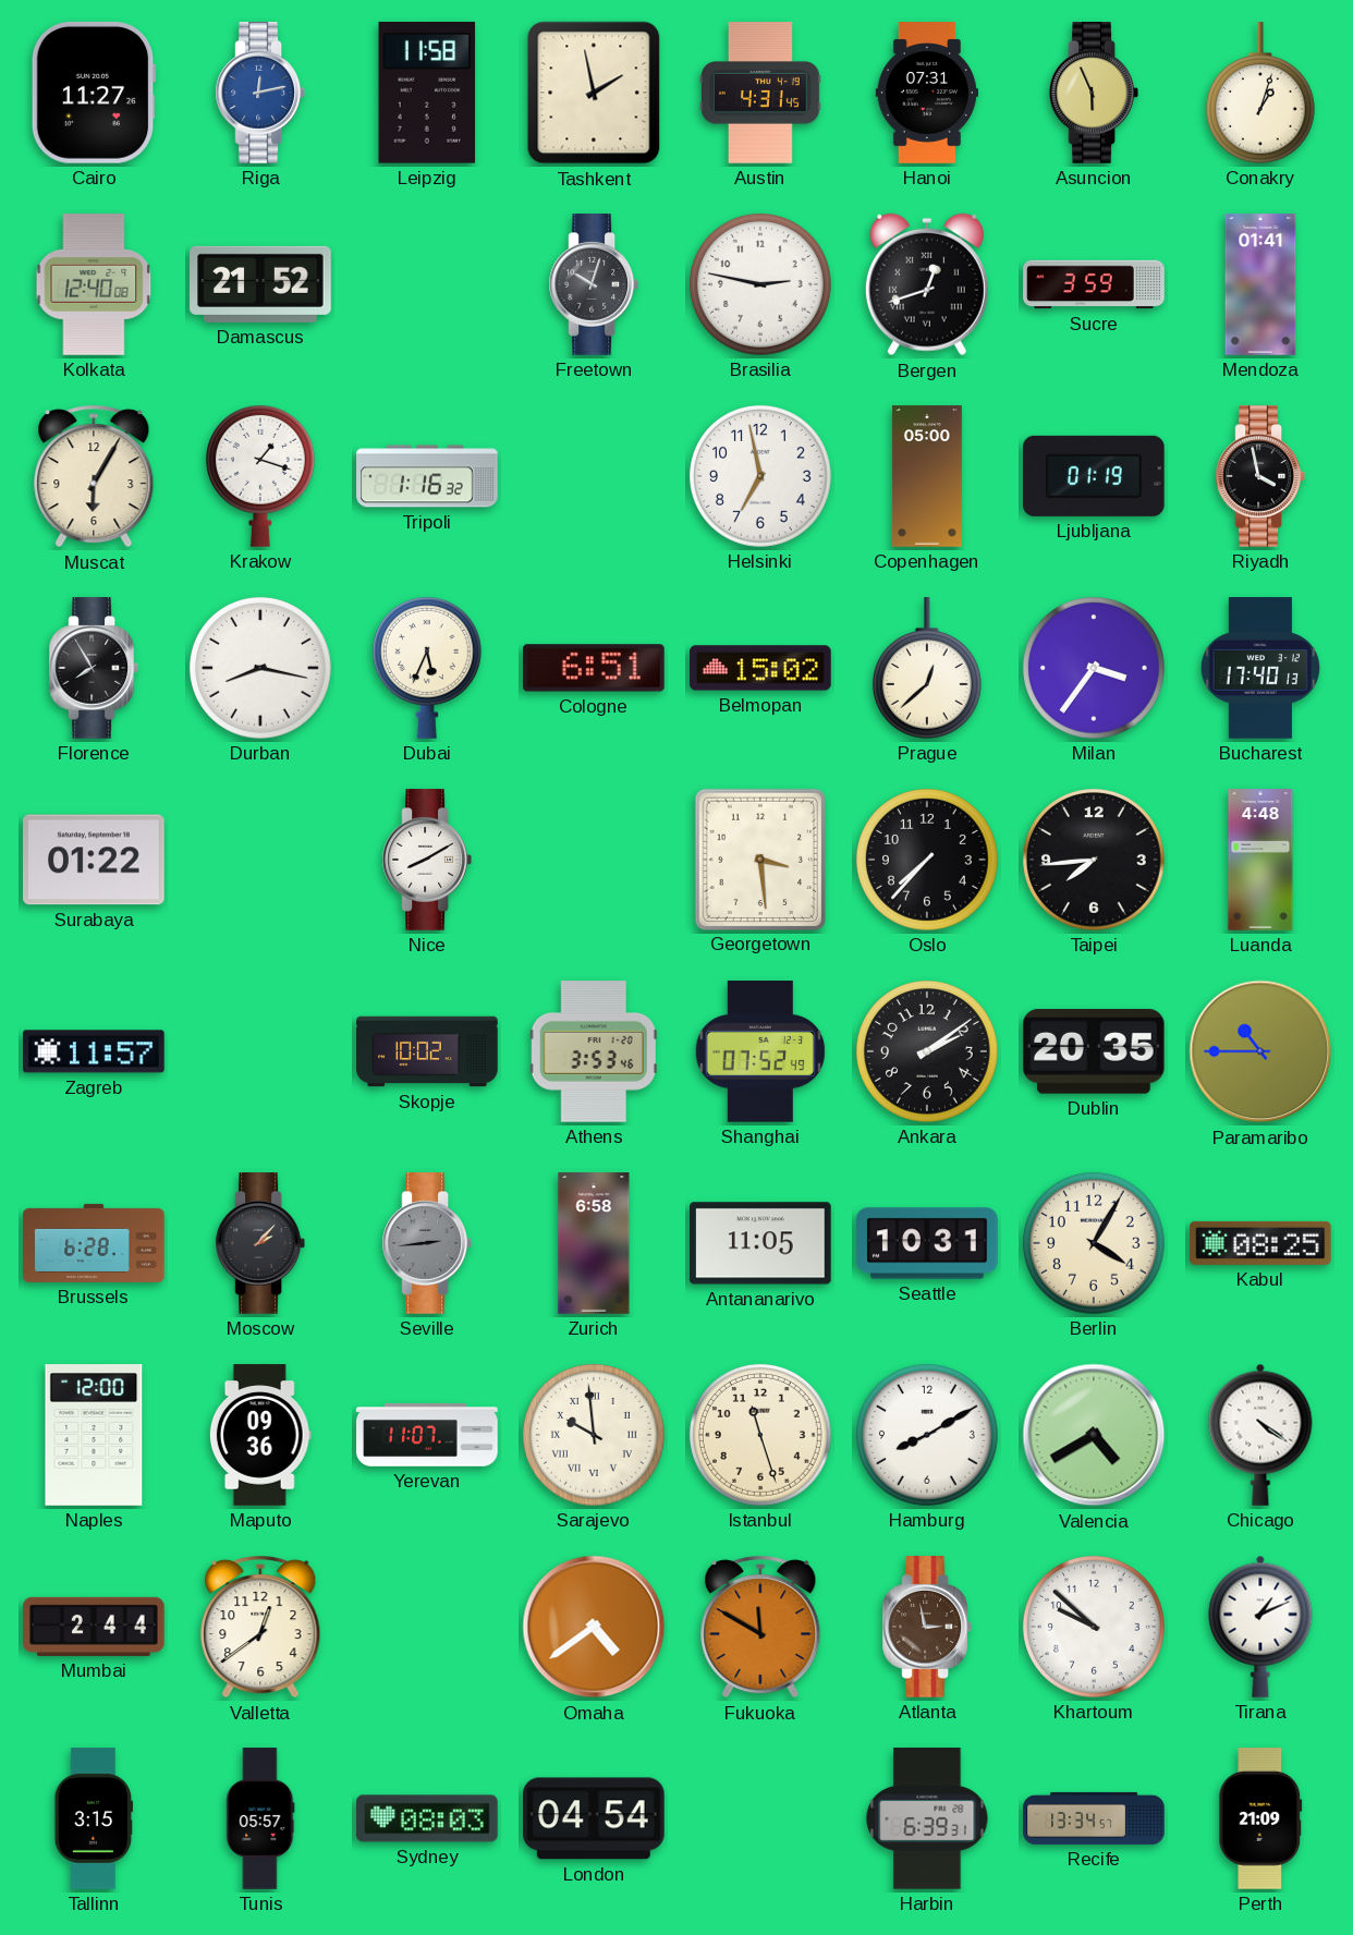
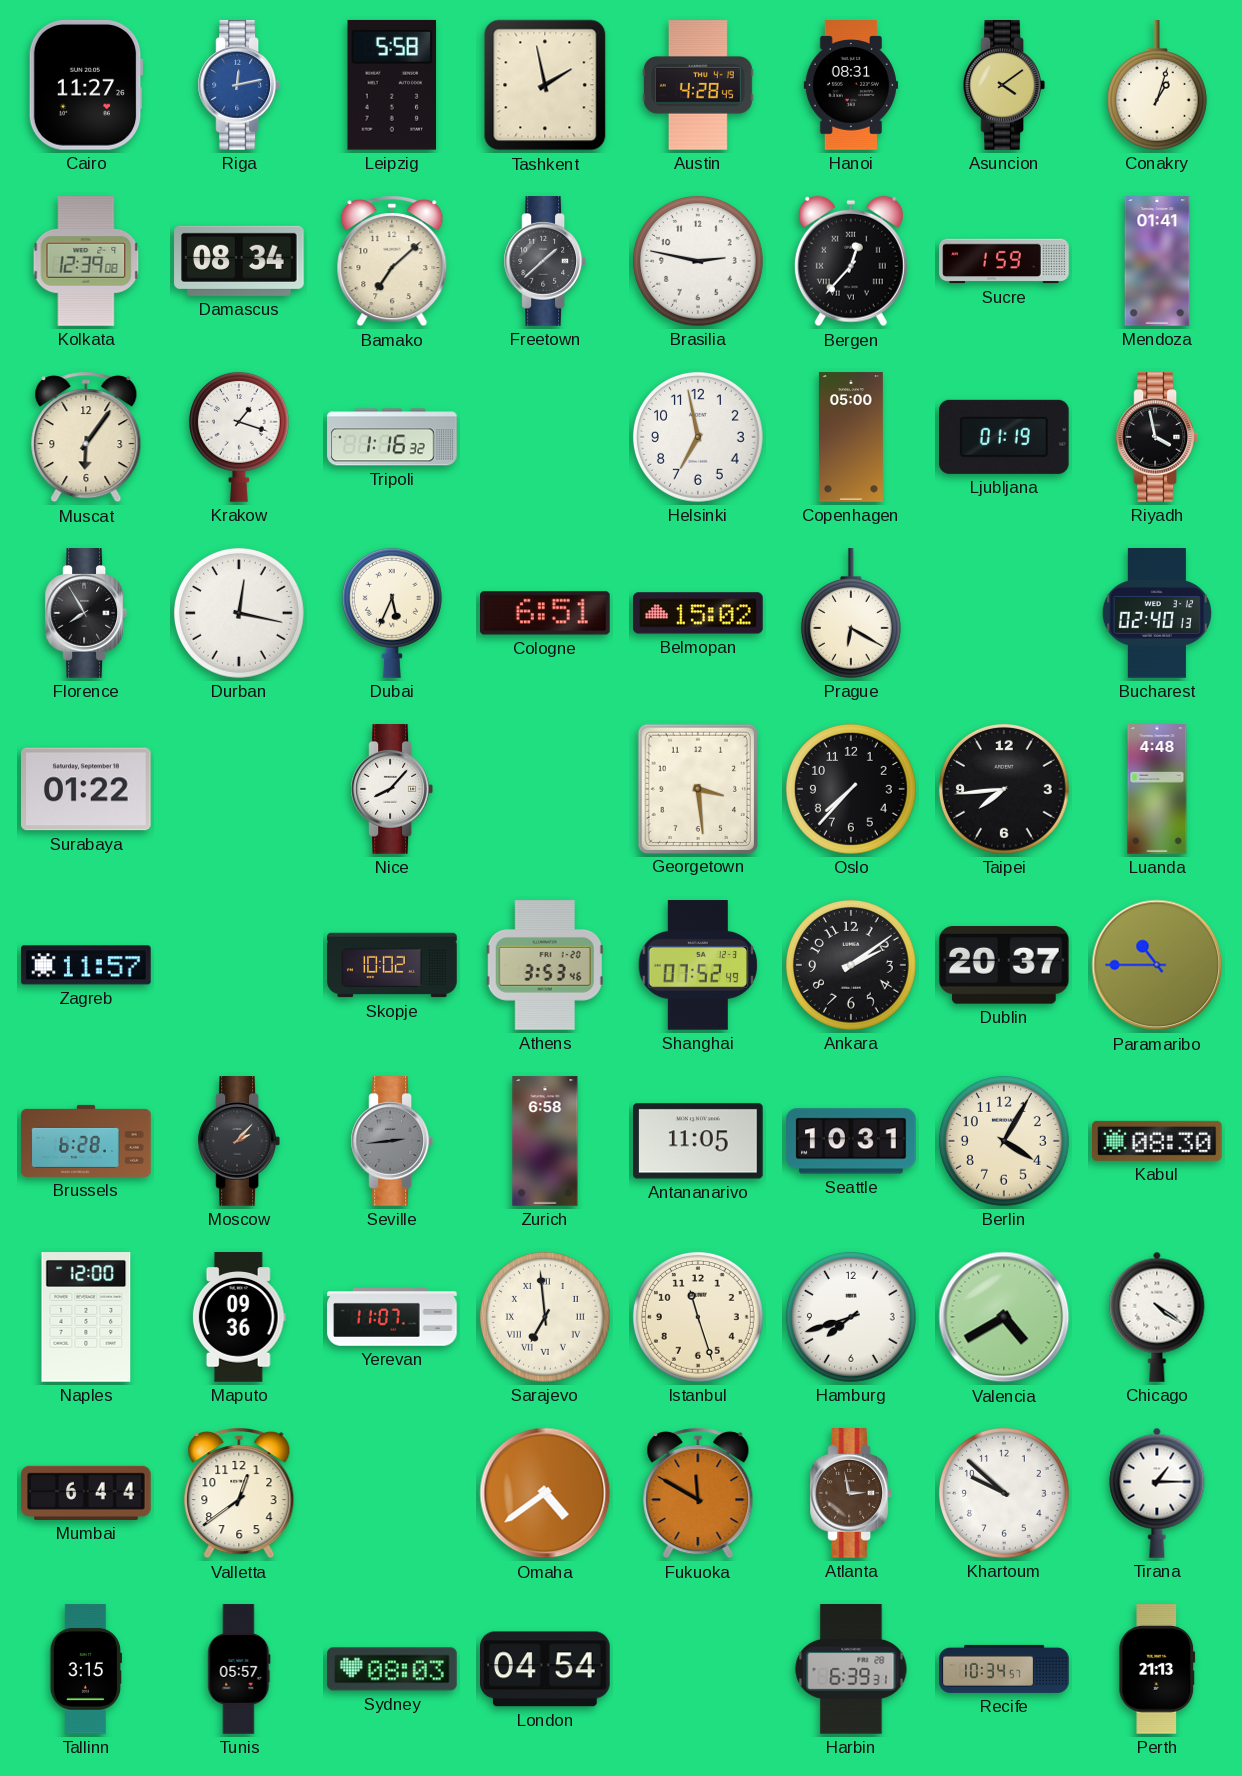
Leipzig: 11:58 -> 5:58
Austin: 4:31 -> 4:28
Hanoi: 07:31 -> 08:31
Asuncion: 5:56 -> 4:09
Kolkata: 12:40 -> 12:39
Damascus: 21:52 -> 08:34
Bamako: none -> 7:08
Freetown: 10:03 -> 1:38
Bergen: 12:42 -> 12:37
Sucre: 3:59 -> 1:59
Muscat: 6:05 -> 6:06
Durban: 8:17 -> 12:17
Prague: 12:38 -> 6:20
Milan: 3:36 -> none
Bucharest: 17:40 -> 02:40
Nice: 8:10 -> 8:07
Dublin: 20:35 -> 20:37
Kabul: 08:25 -> 08:30
Sarajevo: 9:59 -> 6:59
Hamburg: 8:10 -> 7:42
Mumbai: 2:44 -> 6:44
Tirana: 1:11 -> 1:15
Recife: 13:34 -> 10:34
Perth: 21:09 -> 21:13
